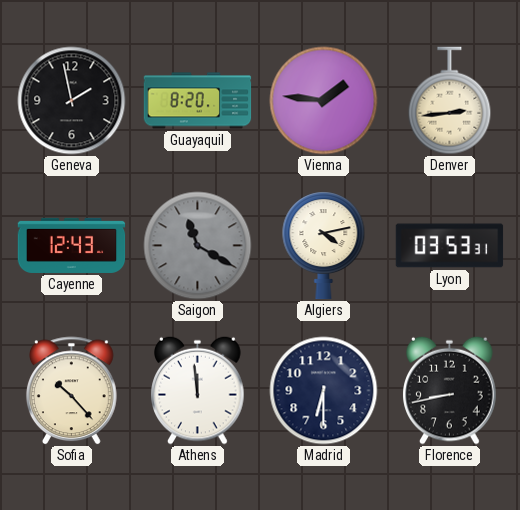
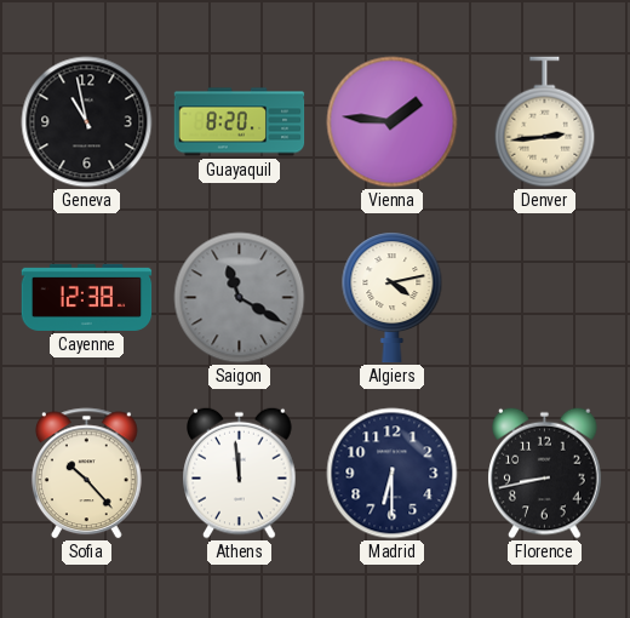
Geneva: 1:58 -> 10:58
Cayenne: 12:43 -> 12:38
Lyon: 03:53 -> none
